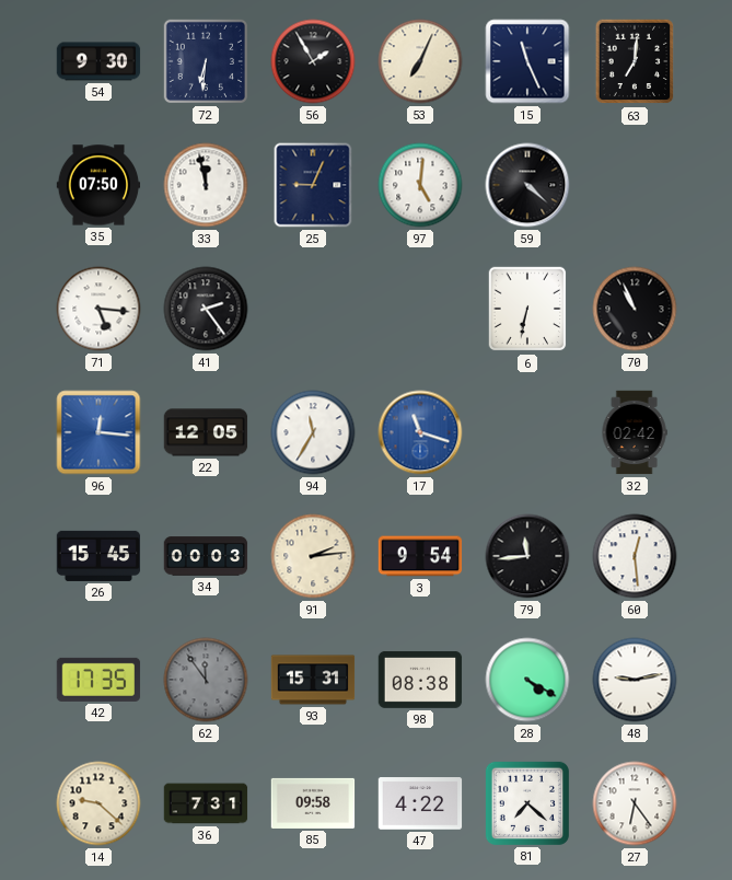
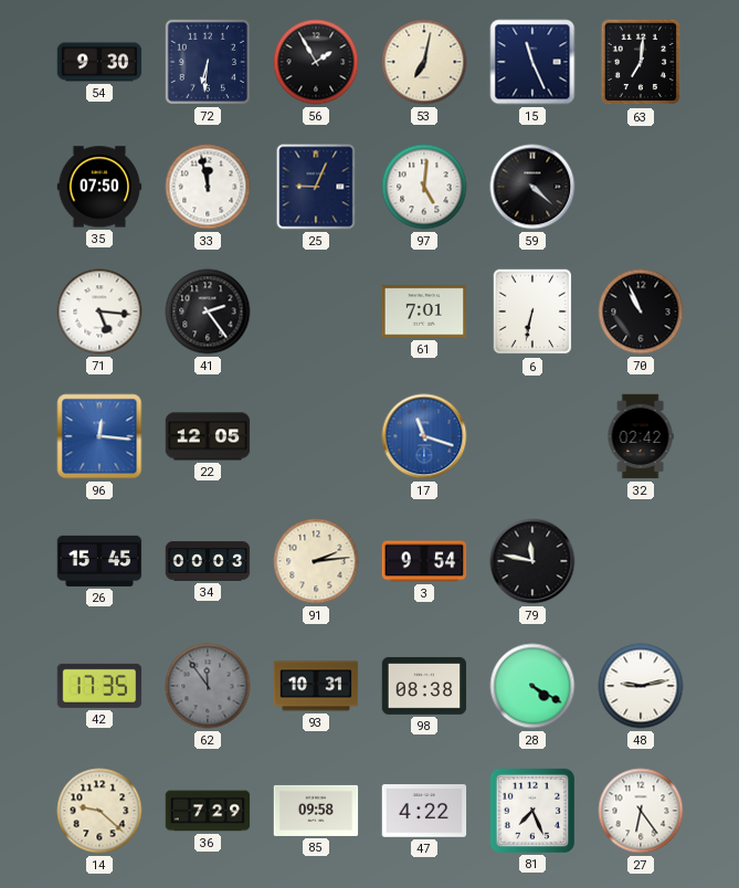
53: 7:04 -> 7:02
61: none -> 7:01
94: 11:35 -> none
79: 11:44 -> 11:47
60: 12:29 -> none
93: 15:31 -> 10:31
36: 7:31 -> 7:29
81: 7:22 -> 7:26
